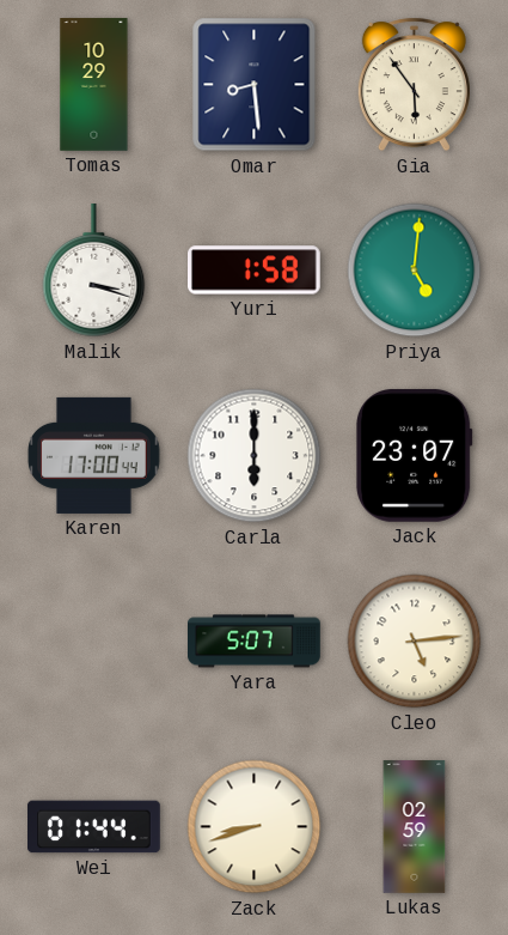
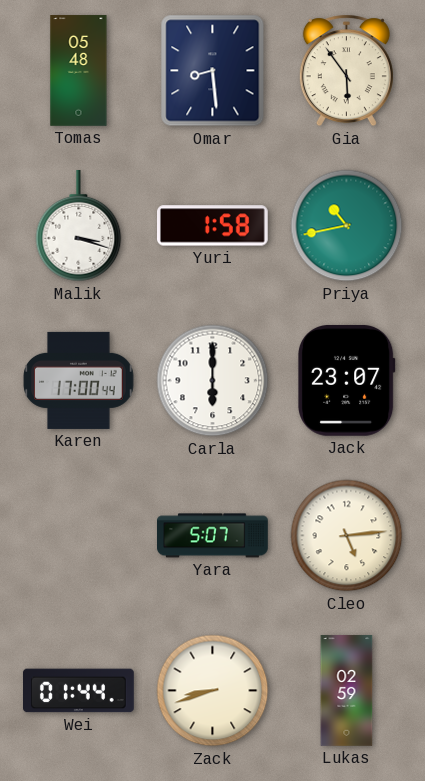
Tomas: 10:29 -> 05:48
Priya: 5:01 -> 10:43
